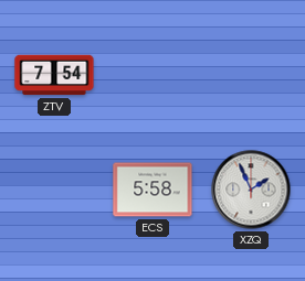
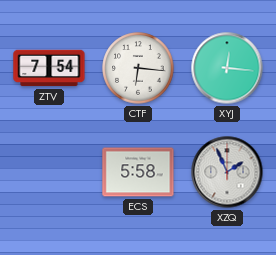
CTF: none -> 6:16
XYJ: none -> 12:16
